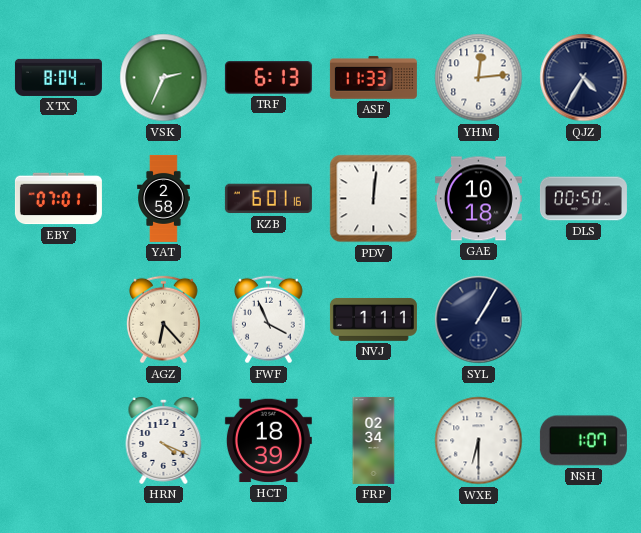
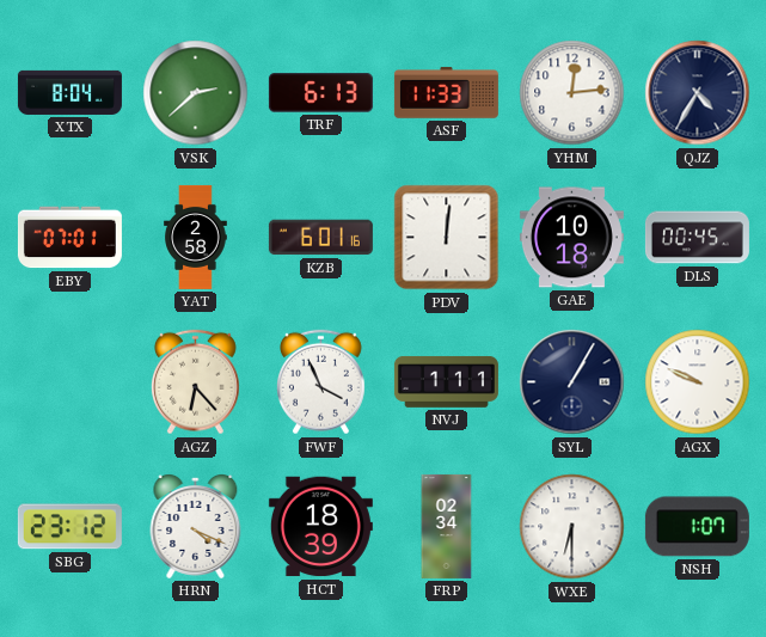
VSK: 2:34 -> 2:38
DLS: 00:50 -> 00:45
AGX: none -> 9:49
SBG: none -> 23:12
